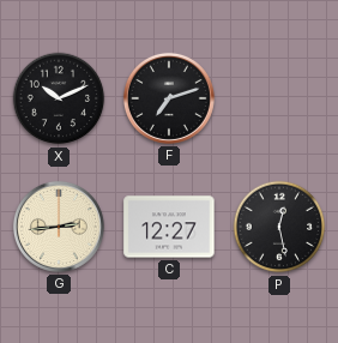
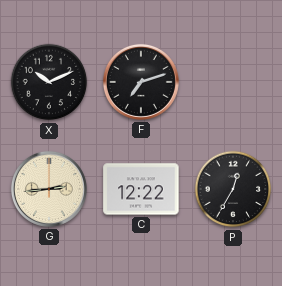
C: 12:27 -> 12:22
P: 12:28 -> 12:35
